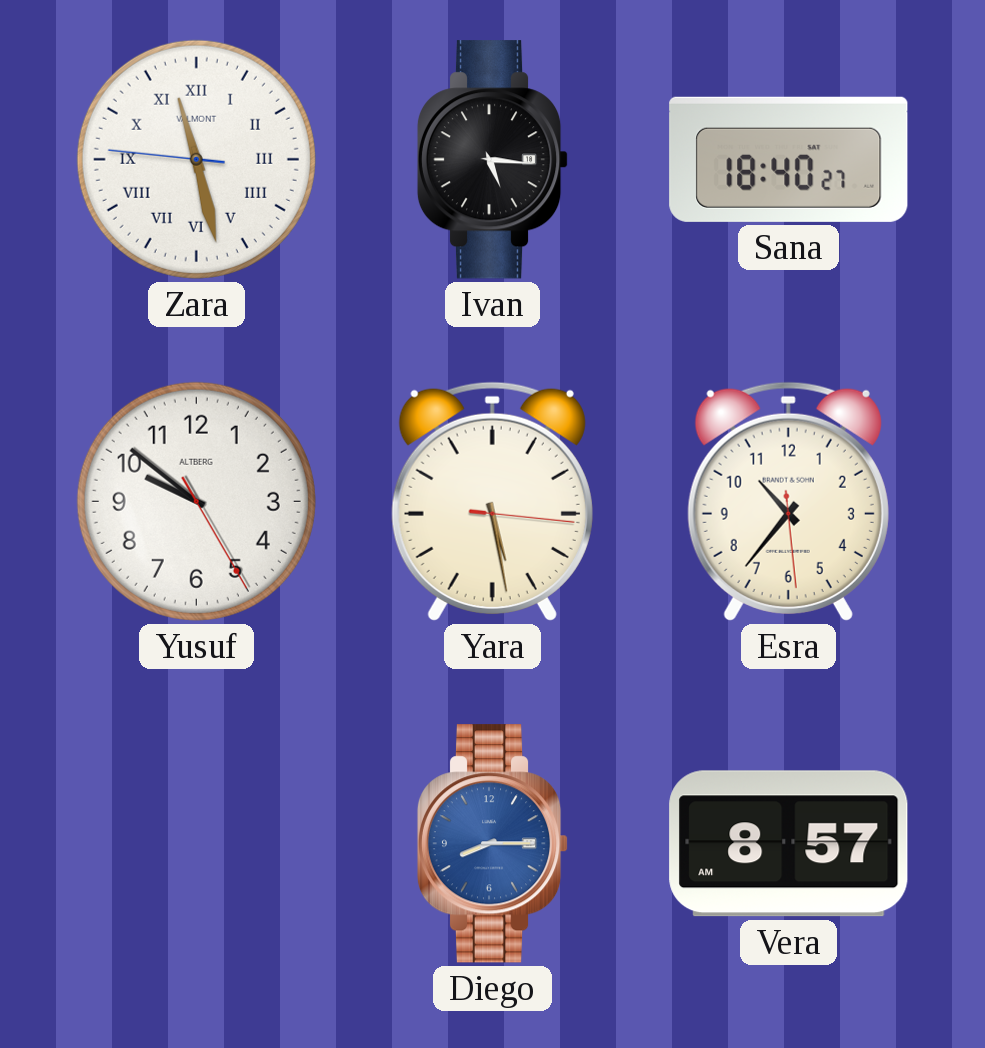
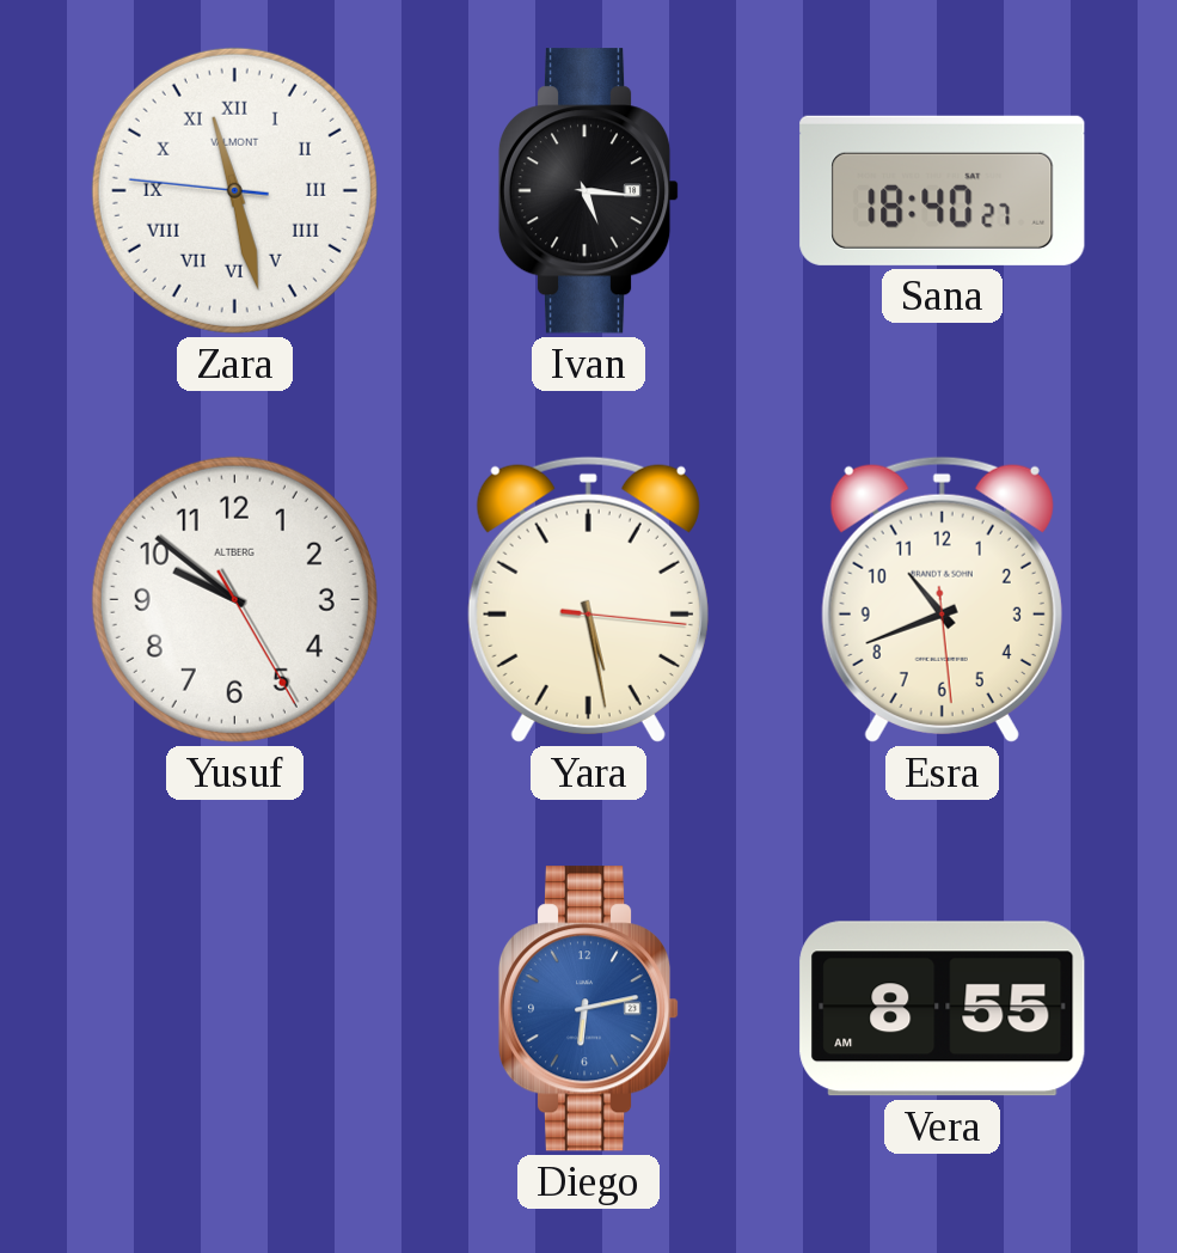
Esra: 10:36 -> 10:41
Diego: 8:15 -> 6:13
Vera: 8:57 -> 8:55
